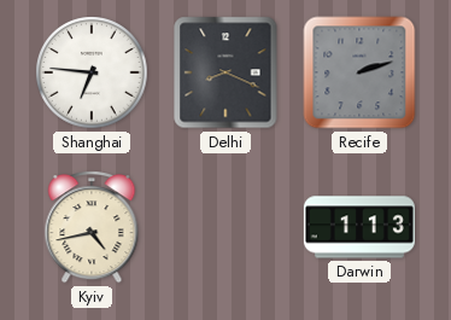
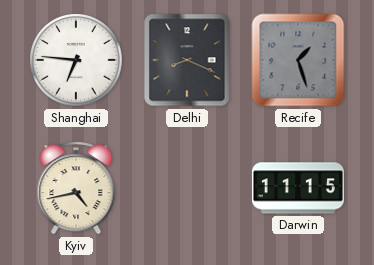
Recife: 2:12 -> 1:27
Darwin: 1:13 -> 11:15
